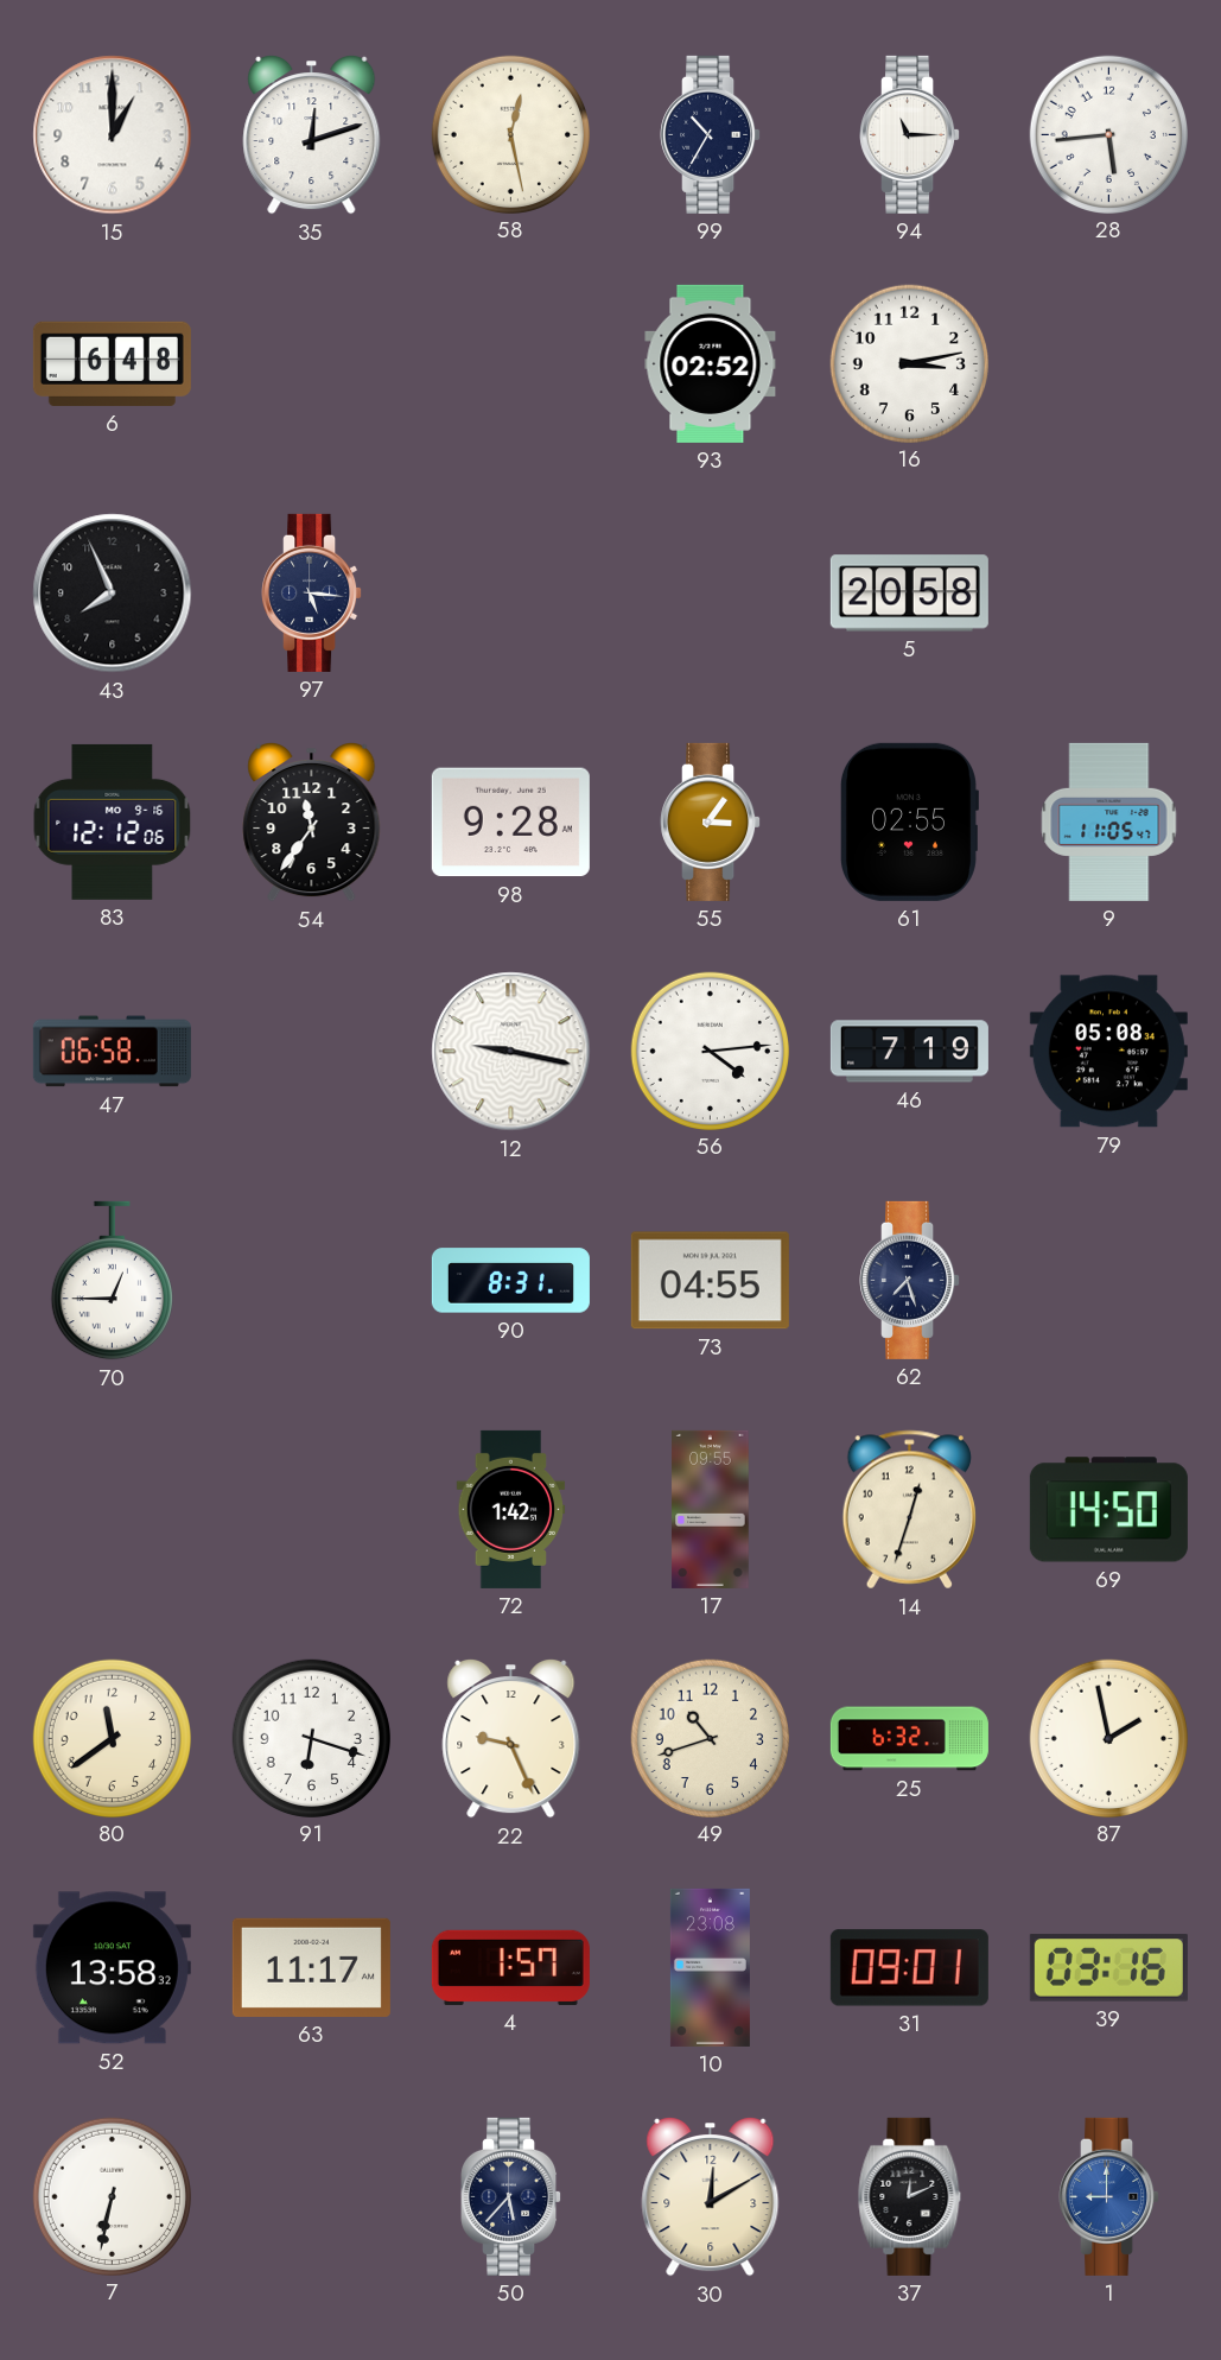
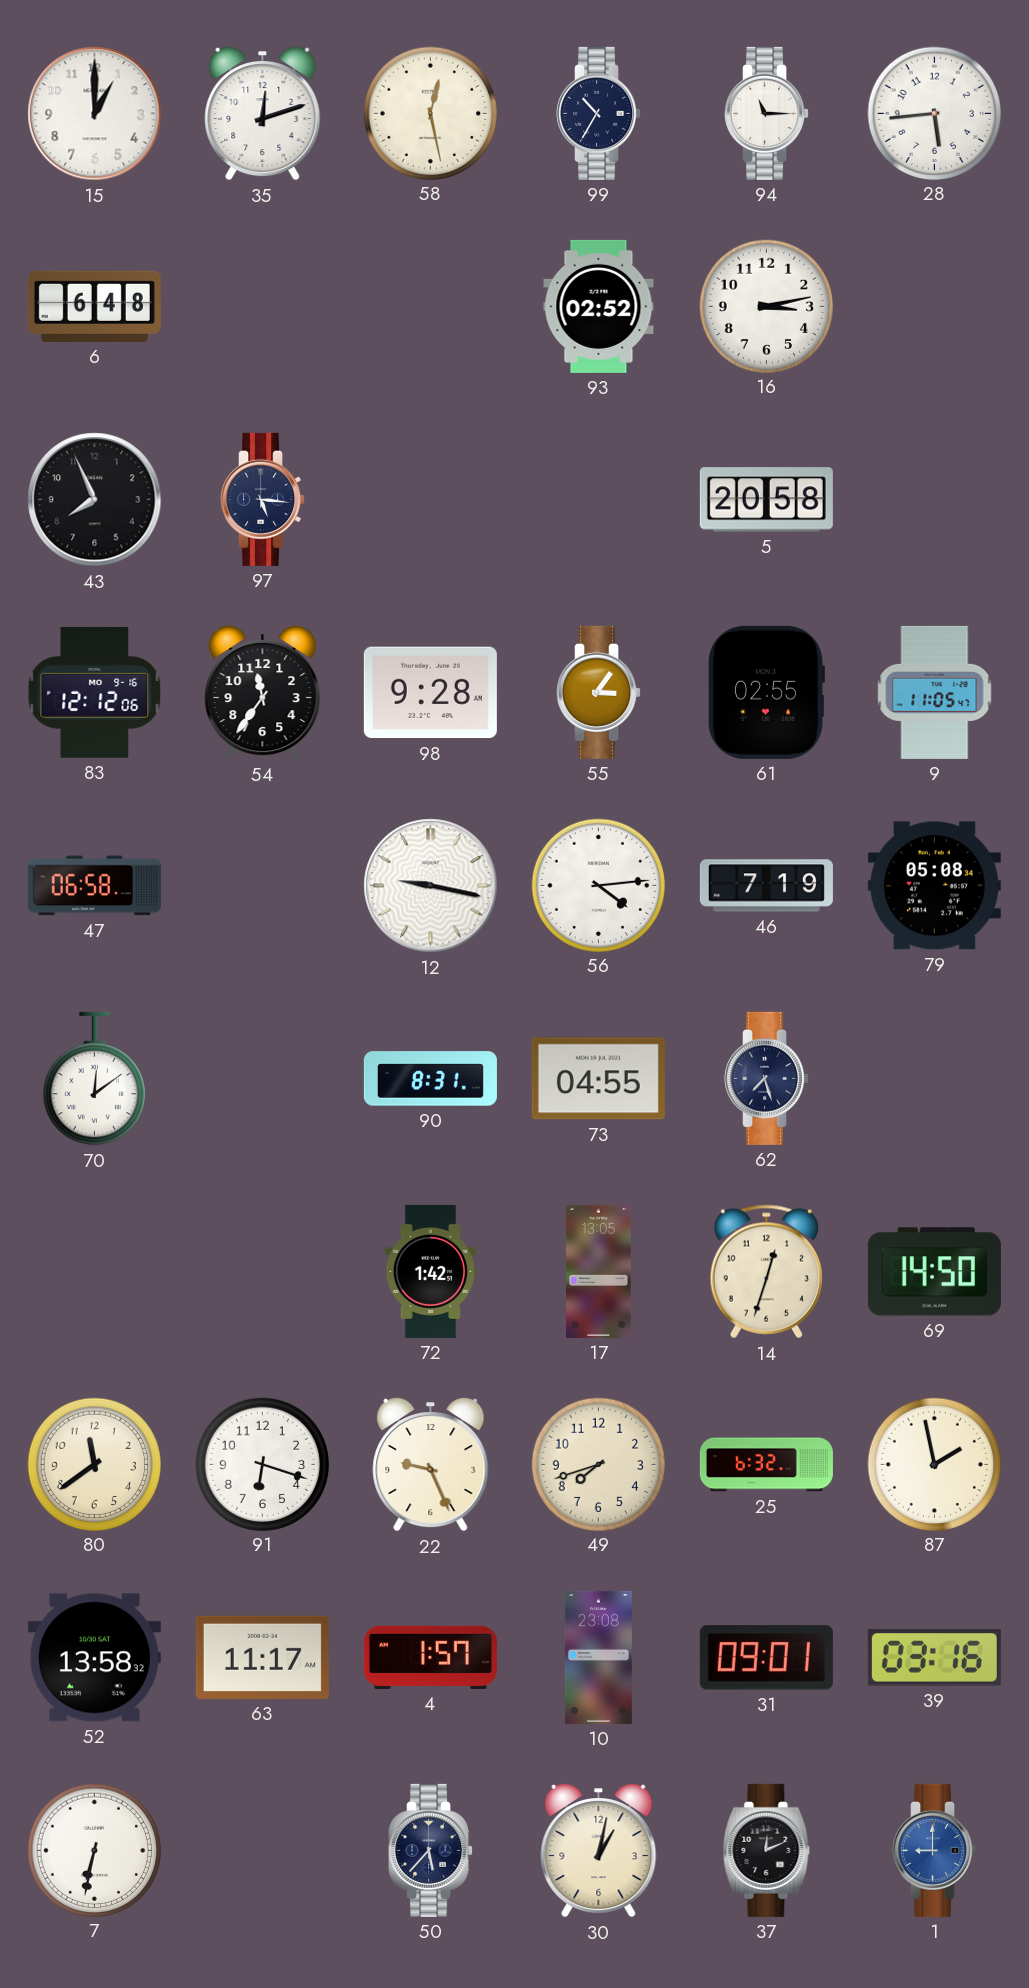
70: 12:45 -> 12:09
17: 09:55 -> 13:05
49: 10:42 -> 7:42
30: 12:10 -> 1:02
